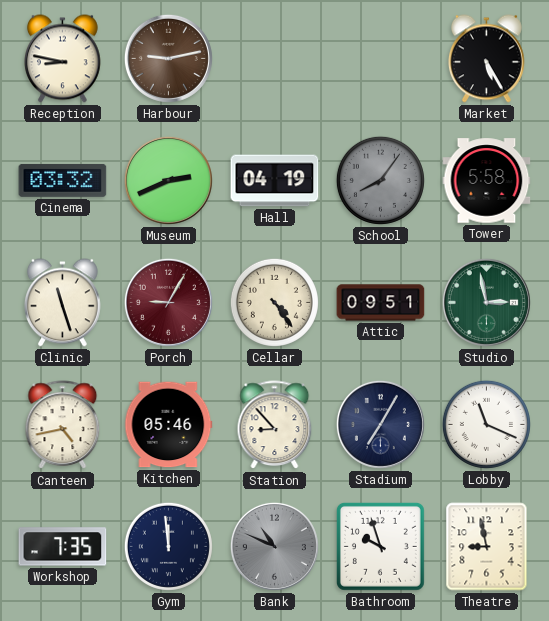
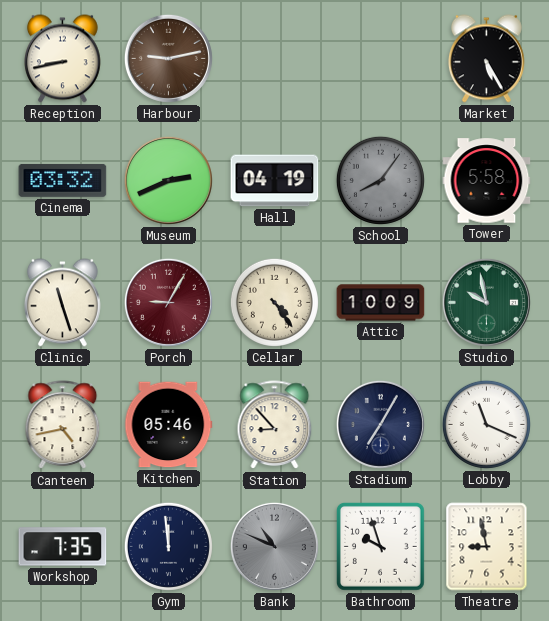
Reception: 8:47 -> 8:43
Attic: 09:51 -> 10:09
Studio: 2:58 -> 9:58
